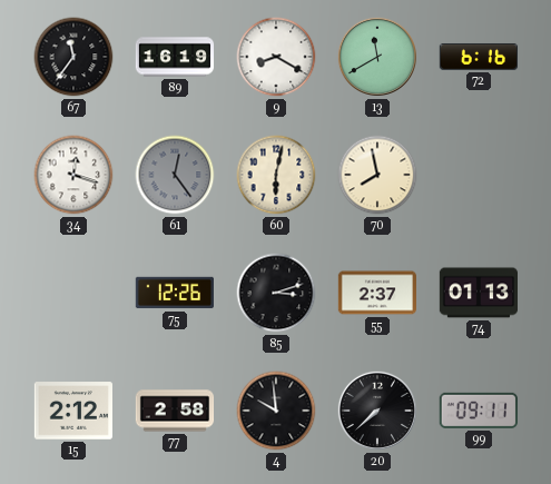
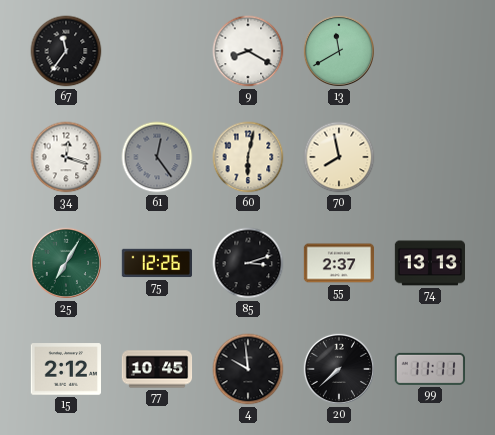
89: 16:19 -> none
72: 6:16 -> none
25: none -> 7:05
74: 01:13 -> 13:13
77: 2:58 -> 10:45
99: 09:11 -> 11:11
